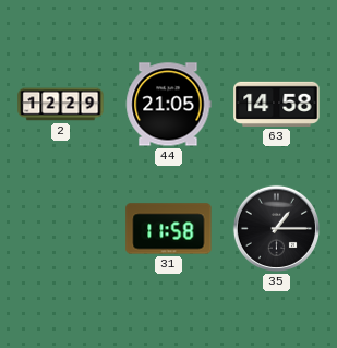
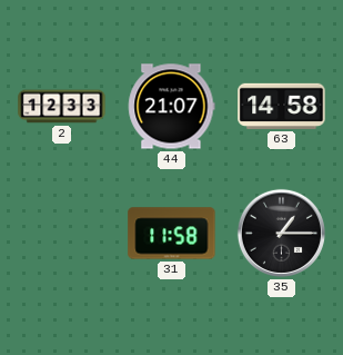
2: 12:29 -> 12:33
44: 21:05 -> 21:07
